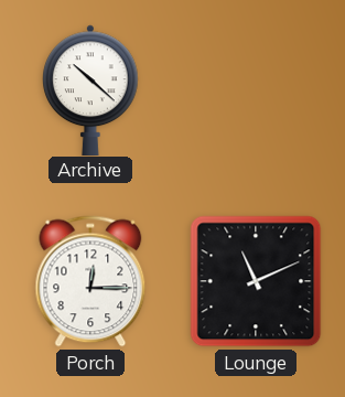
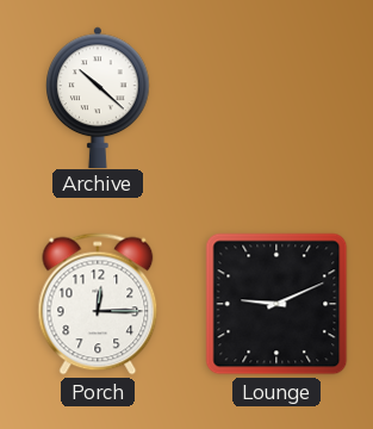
Lounge: 11:11 -> 9:11
